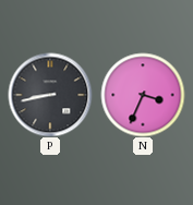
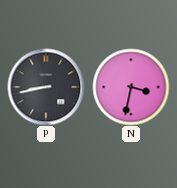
N: 3:34 -> 3:32
